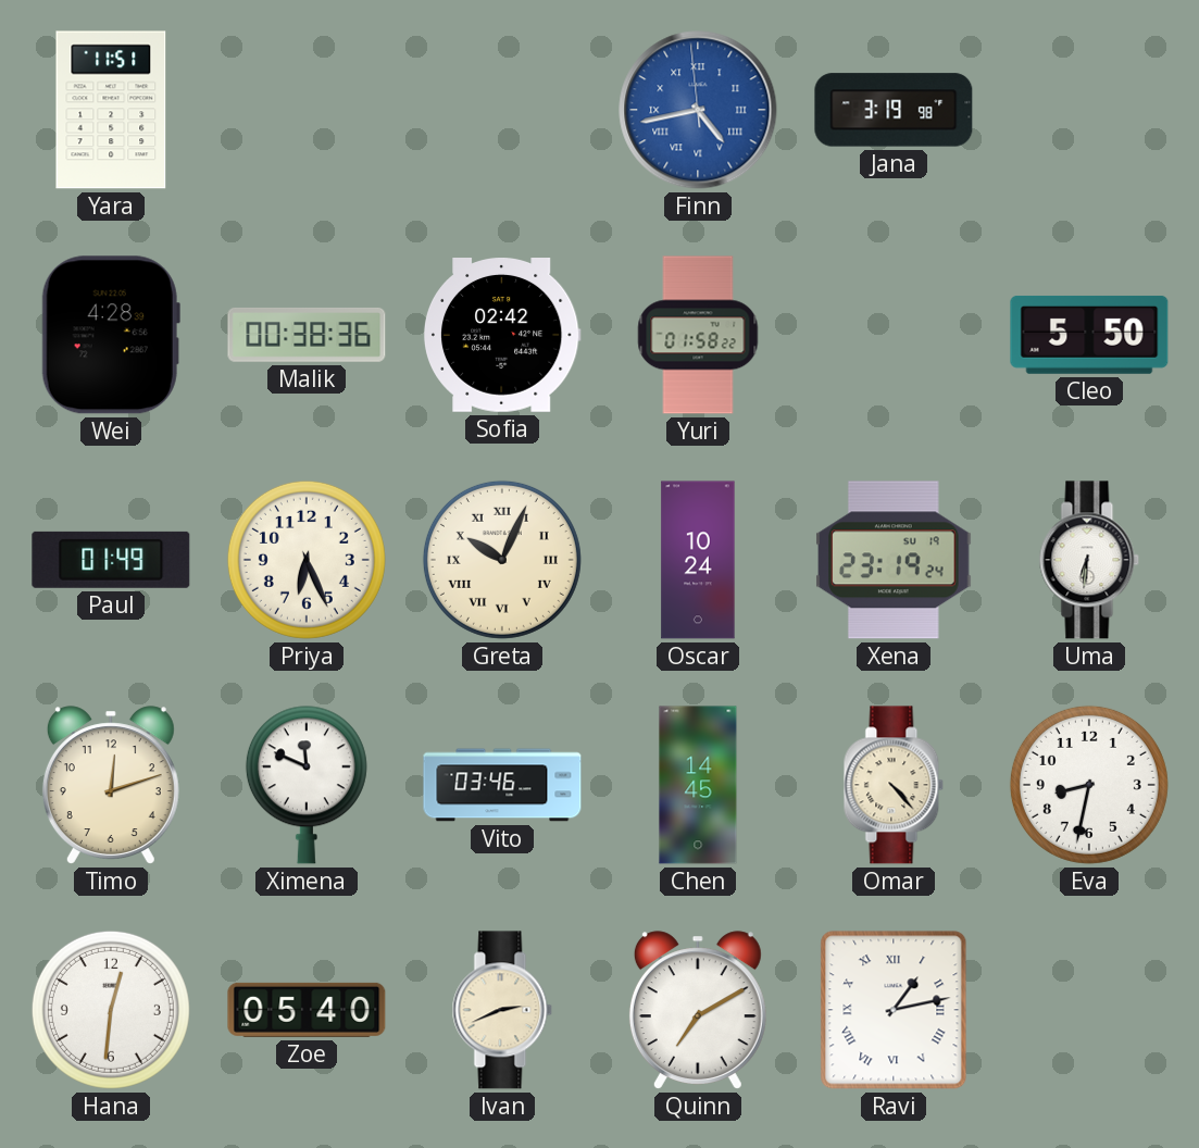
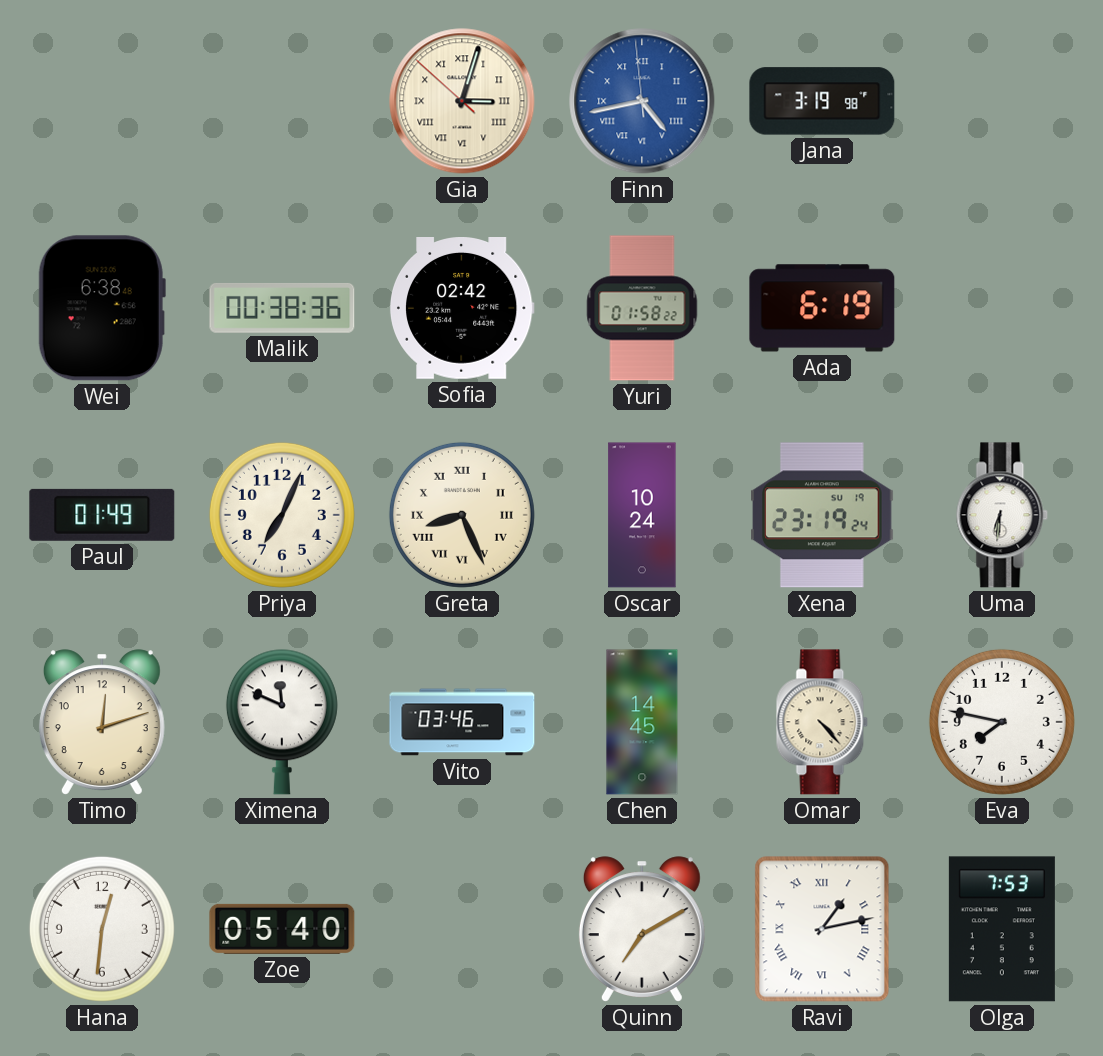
Yara: 11:51 -> none
Gia: none -> 3:02
Wei: 4:28 -> 6:38
Ada: none -> 6:19
Cleo: 5:50 -> none
Priya: 6:26 -> 7:04
Greta: 10:04 -> 8:26
Eva: 8:32 -> 7:47
Ivan: 2:41 -> none
Olga: none -> 7:53
